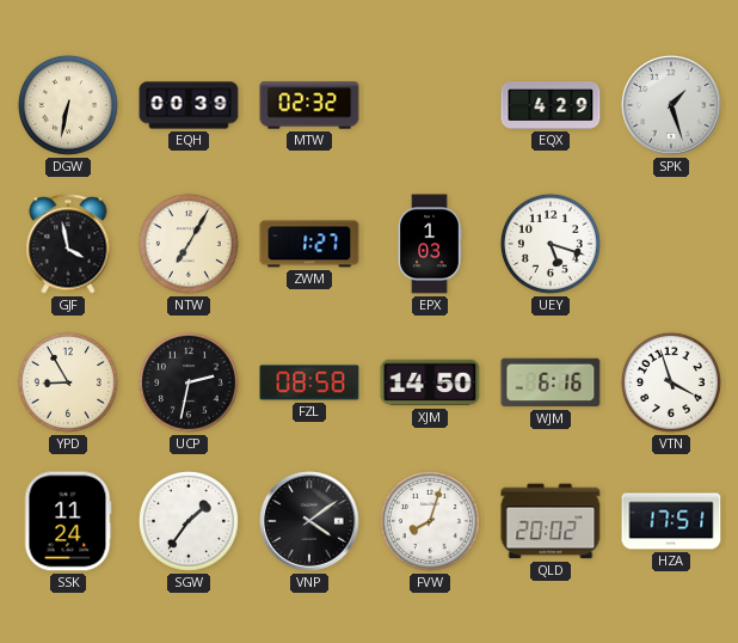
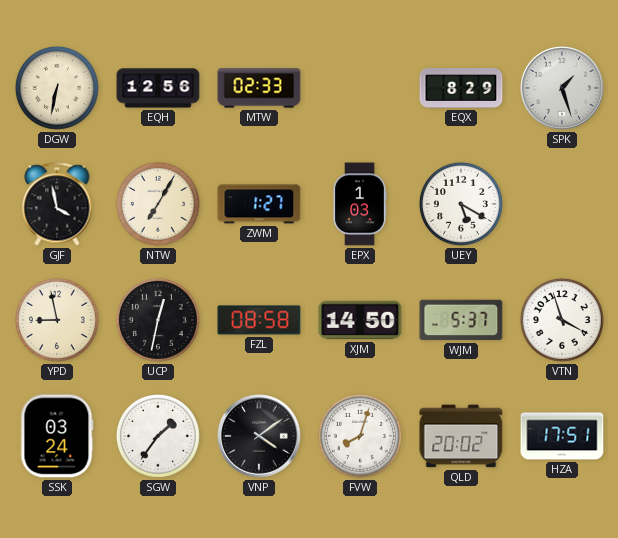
EQH: 00:39 -> 12:56
MTW: 02:32 -> 02:33
EQX: 4:29 -> 8:29
UEY: 5:18 -> 5:20
YPD: 8:55 -> 8:58
UCP: 2:32 -> 12:32
WJM: 6:16 -> 5:37
SSK: 11:24 -> 03:24
